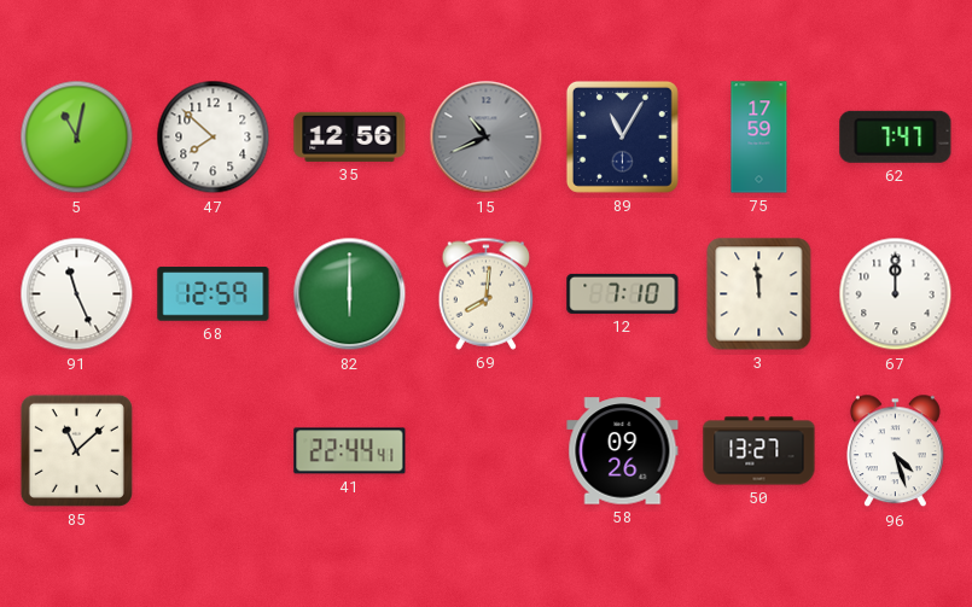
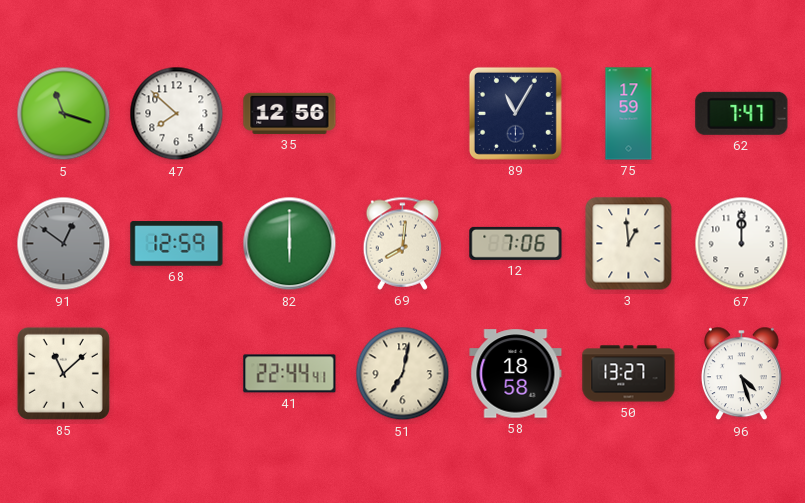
5: 11:02 -> 11:18
15: 10:41 -> none
91: 11:26 -> 12:51
91 dial: white -> grey
12: 7:10 -> 7:06
3: 11:59 -> 12:59
51: none -> 7:02
58: 09:26 -> 18:58
